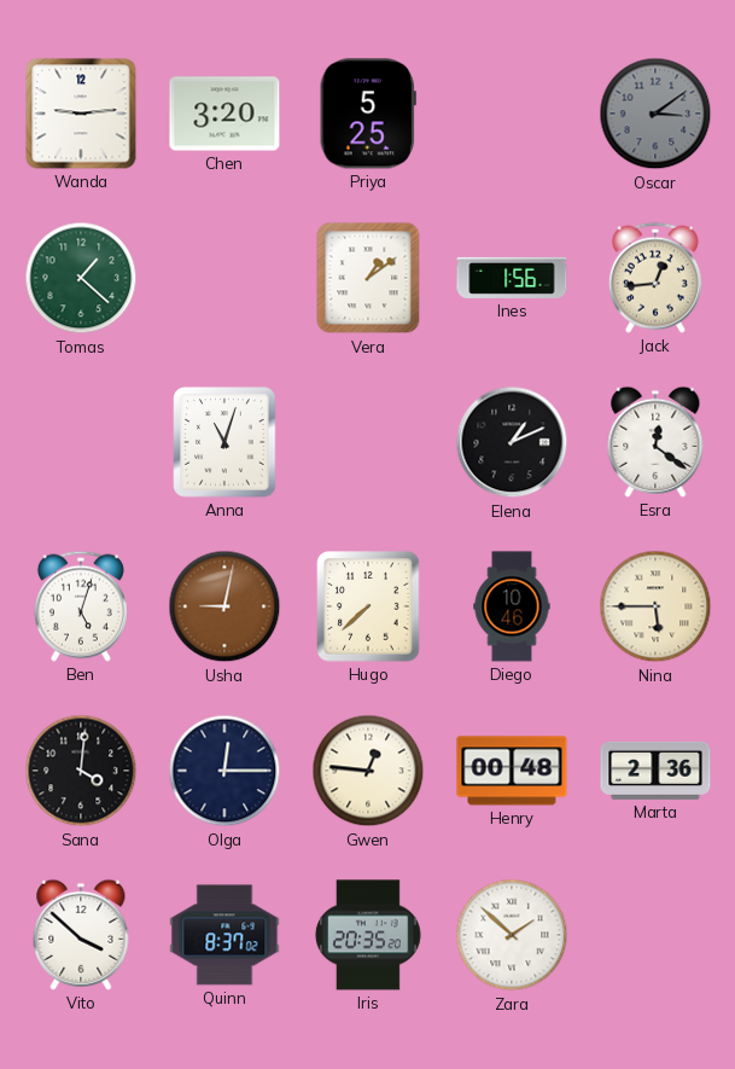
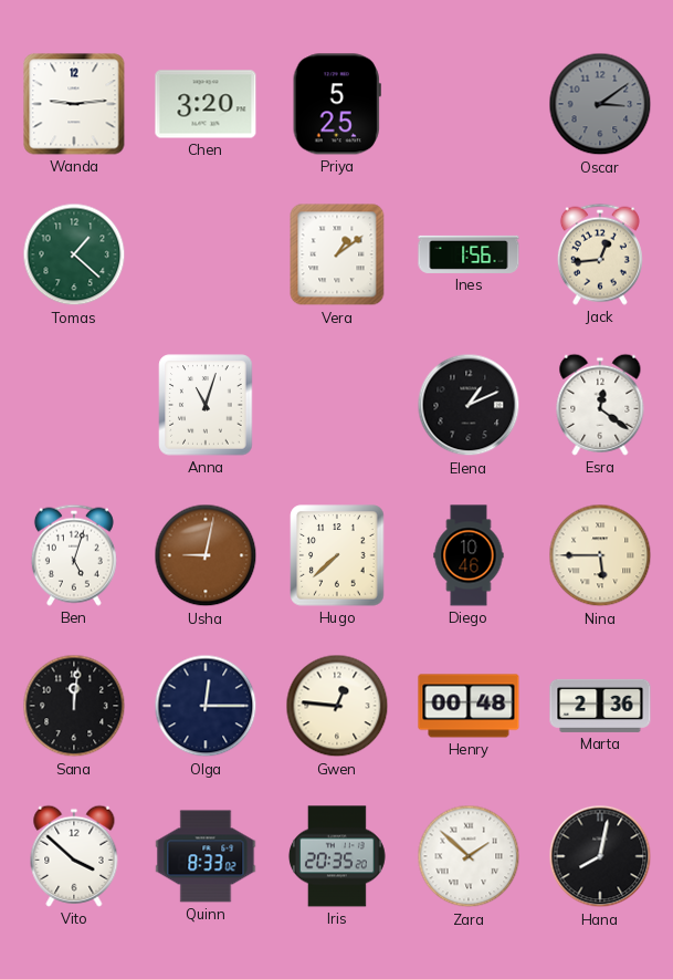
Sana: 4:01 -> 12:01
Quinn: 8:37 -> 8:33
Hana: none -> 8:02
